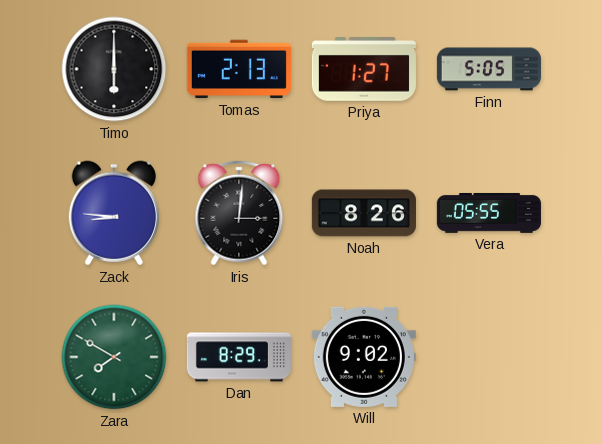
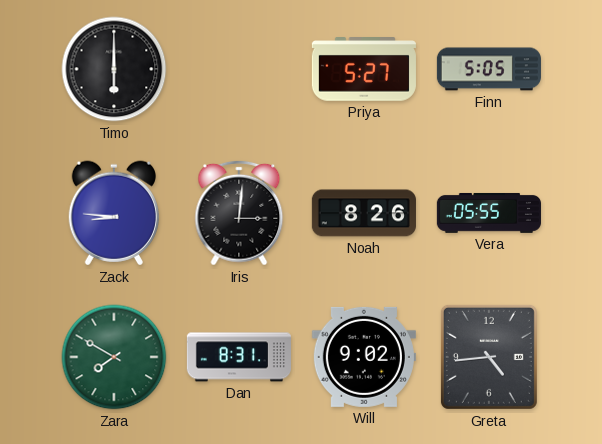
Tomas: 2:13 -> none
Priya: 1:27 -> 5:27
Dan: 8:29 -> 8:31
Greta: none -> 4:44
